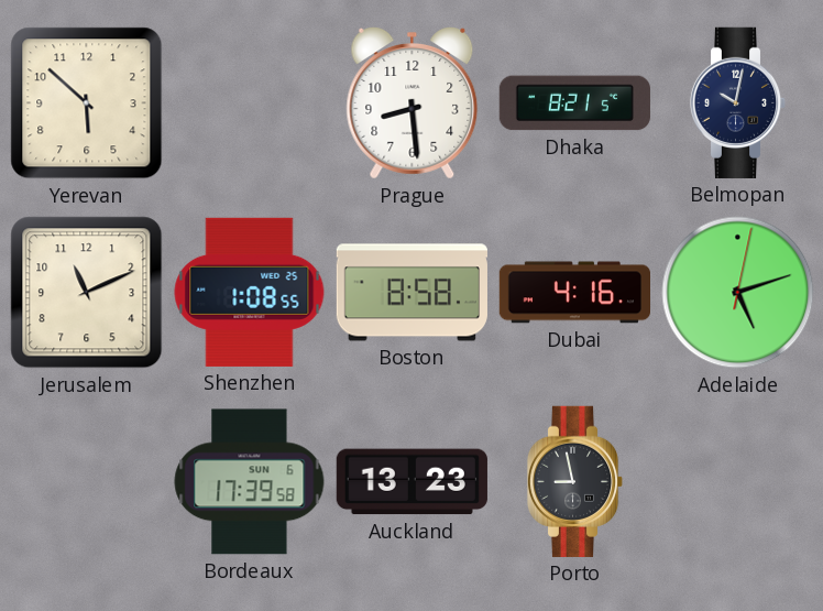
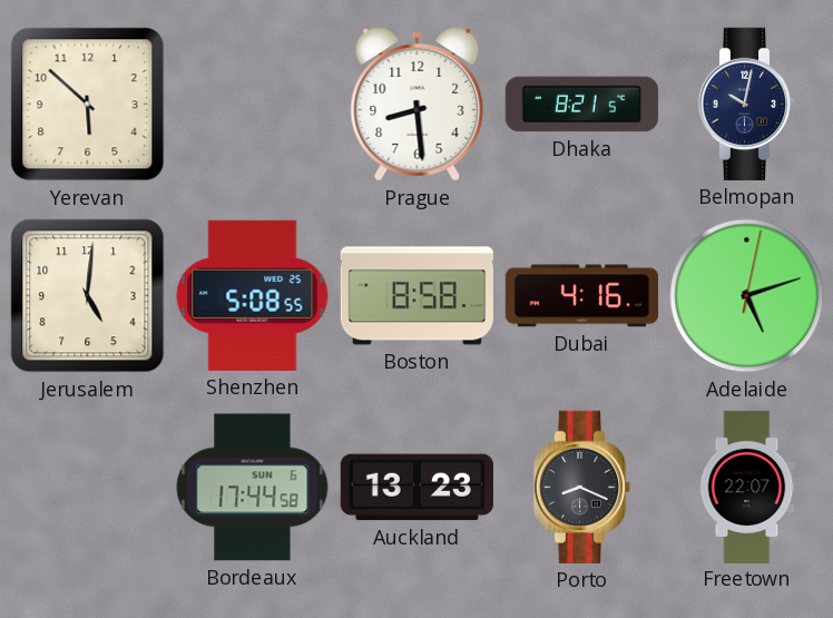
Jerusalem: 11:11 -> 5:01
Shenzhen: 1:08 -> 5:08
Bordeaux: 17:39 -> 17:44
Porto: 8:58 -> 8:19
Freetown: none -> 22:07
